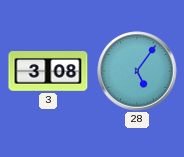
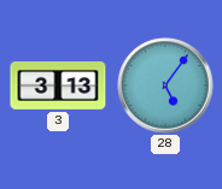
3: 3:08 -> 3:13
